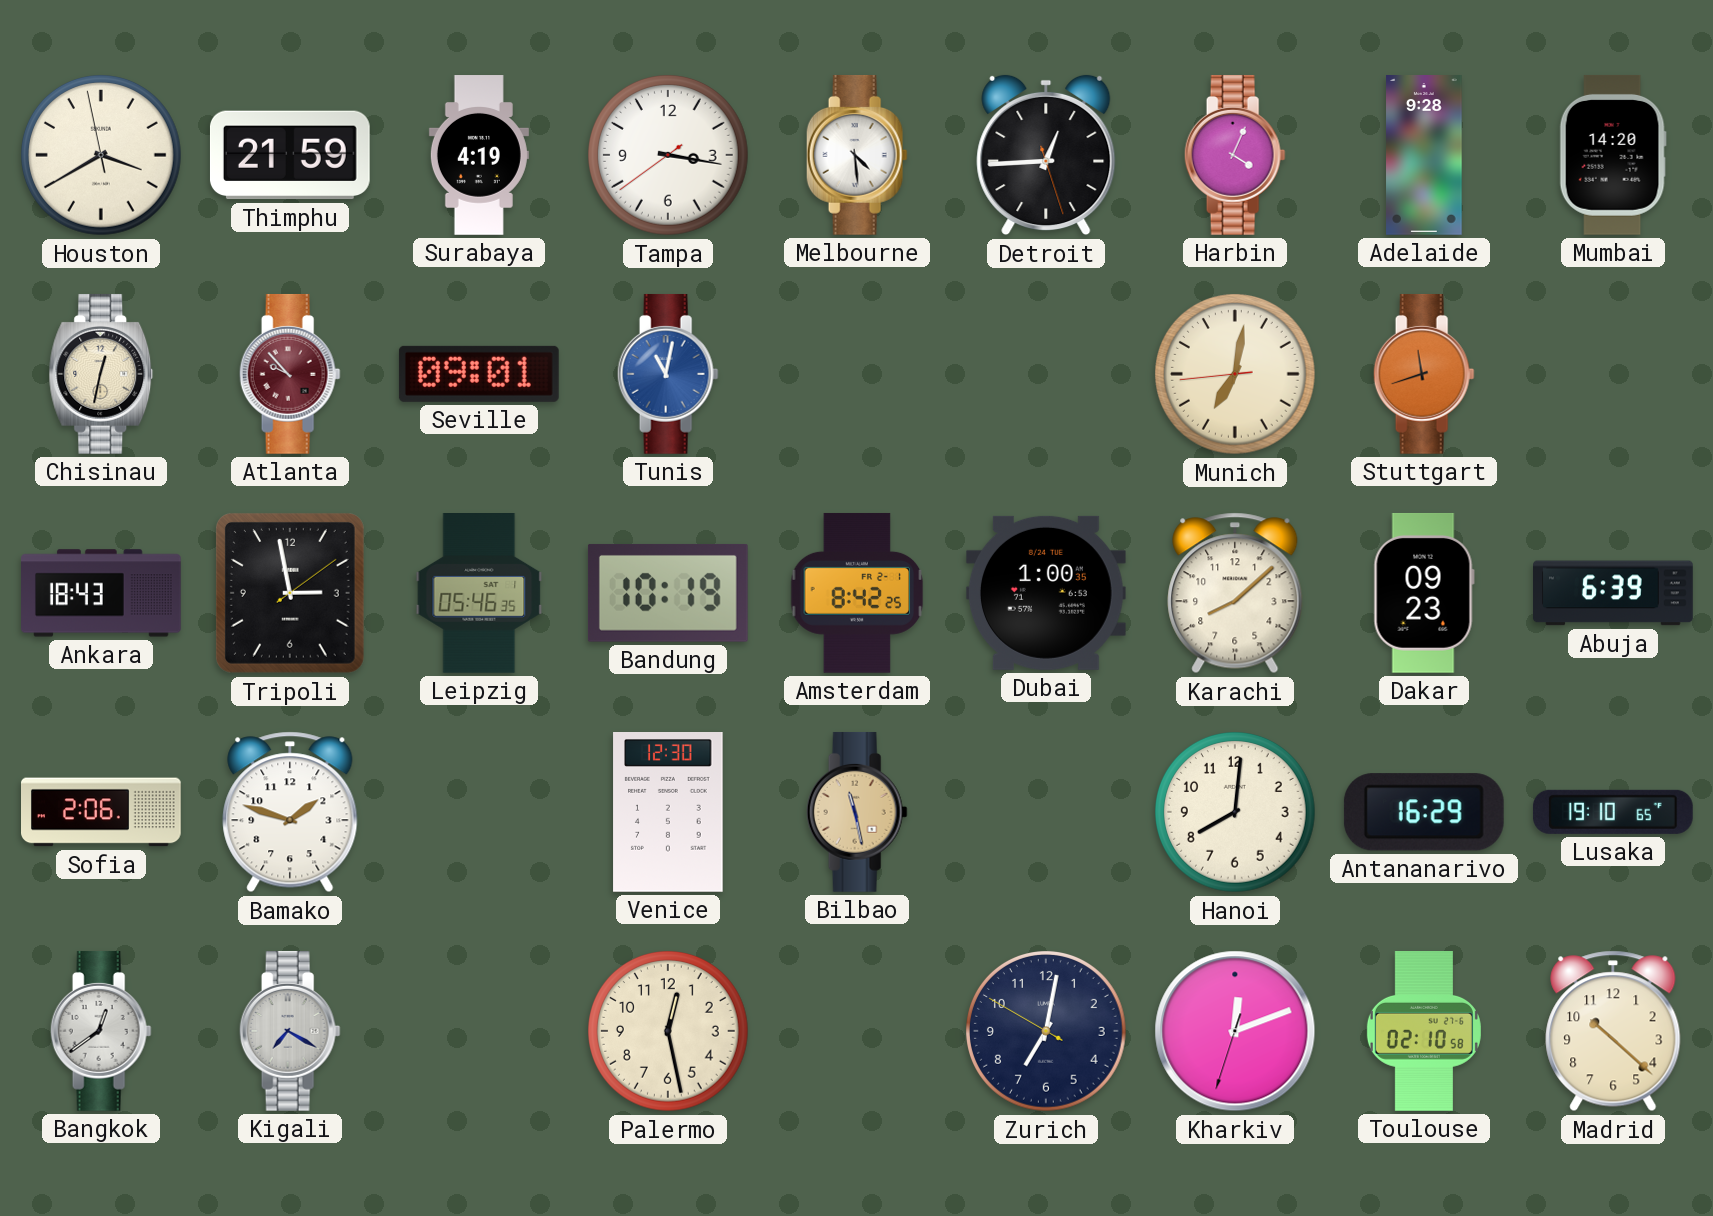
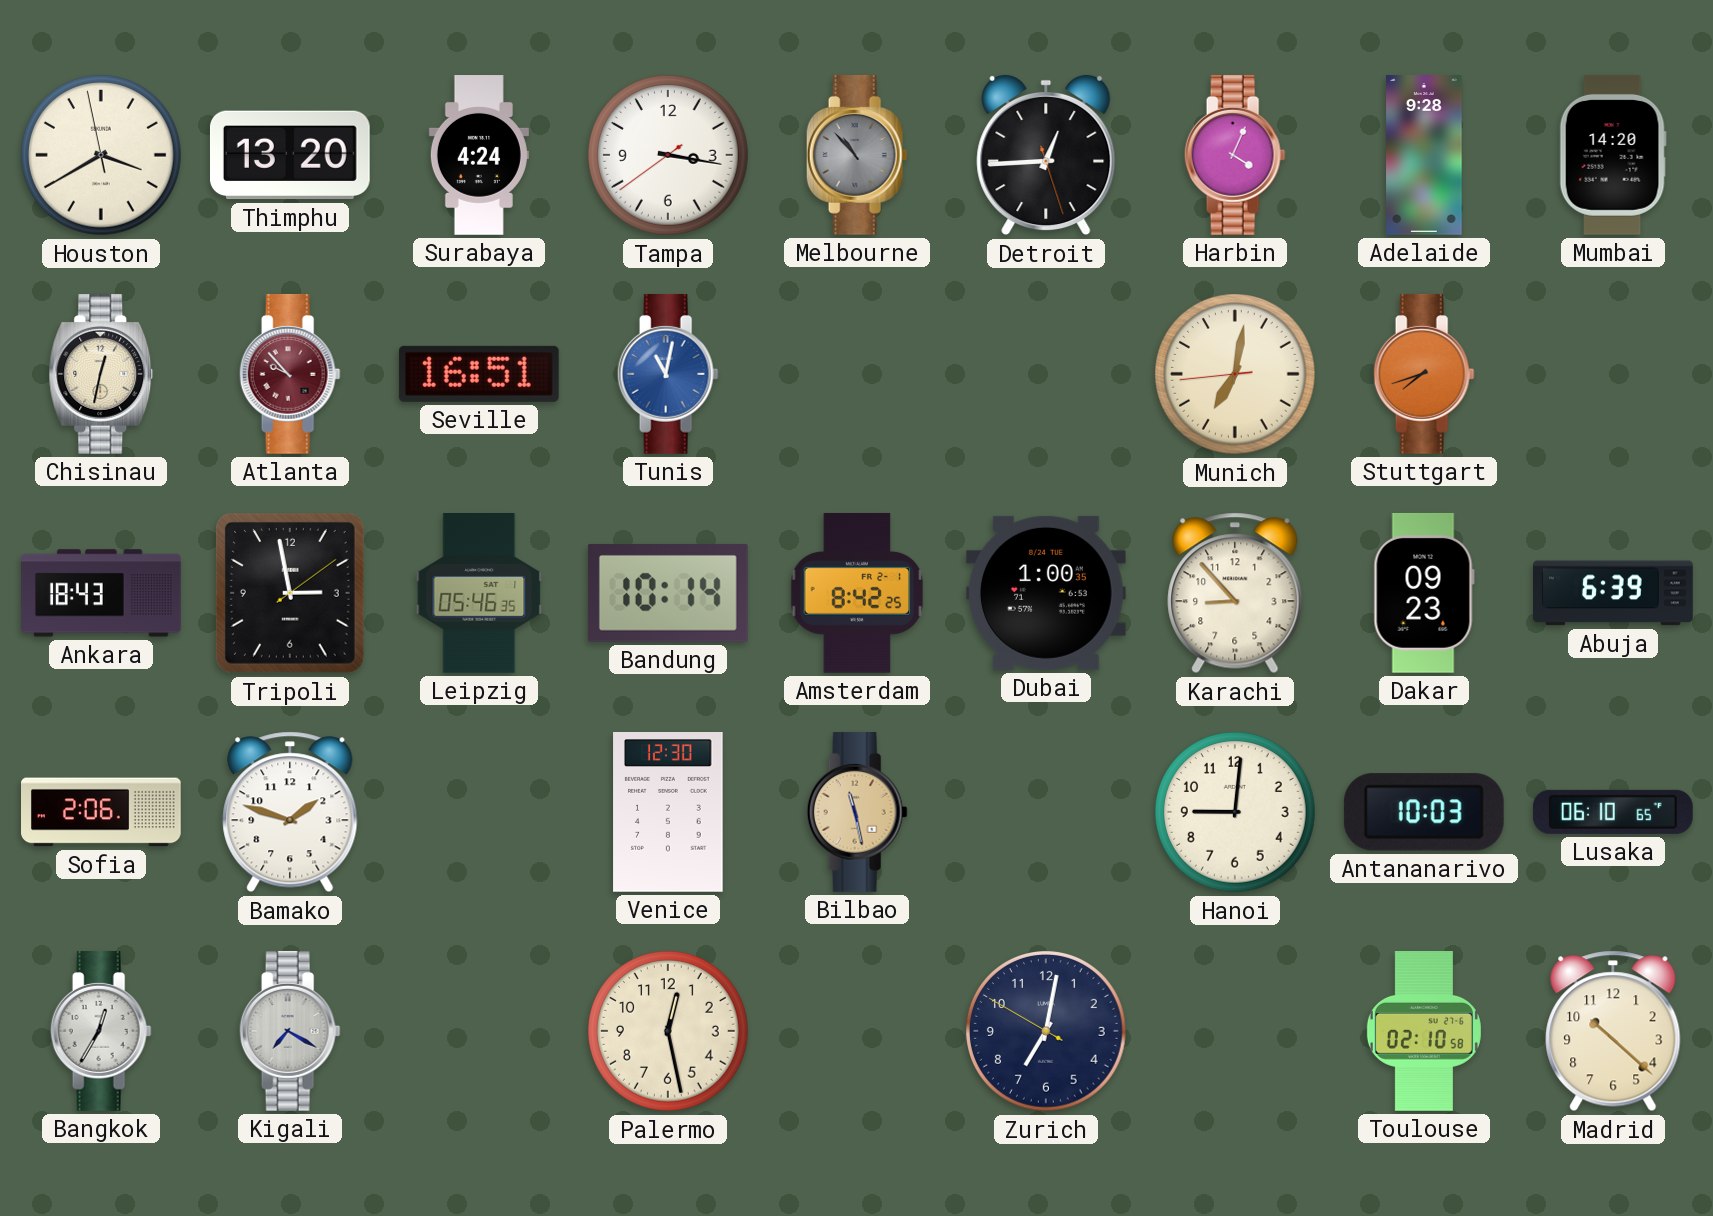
Thimphu: 21:59 -> 13:20
Surabaya: 4:19 -> 4:24
Melbourne: 4:29 -> 10:53
Melbourne dial: white -> grey
Seville: 09:01 -> 16:51
Stuttgart: 11:42 -> 7:42
Bandung: 10:19 -> 10:14
Karachi: 8:08 -> 8:53
Hanoi: 8:01 -> 9:01
Antananarivo: 16:29 -> 10:03
Lusaka: 19:10 -> 06:10
Bangkok: 12:39 -> 12:35
Kharkiv: 12:11 -> none
